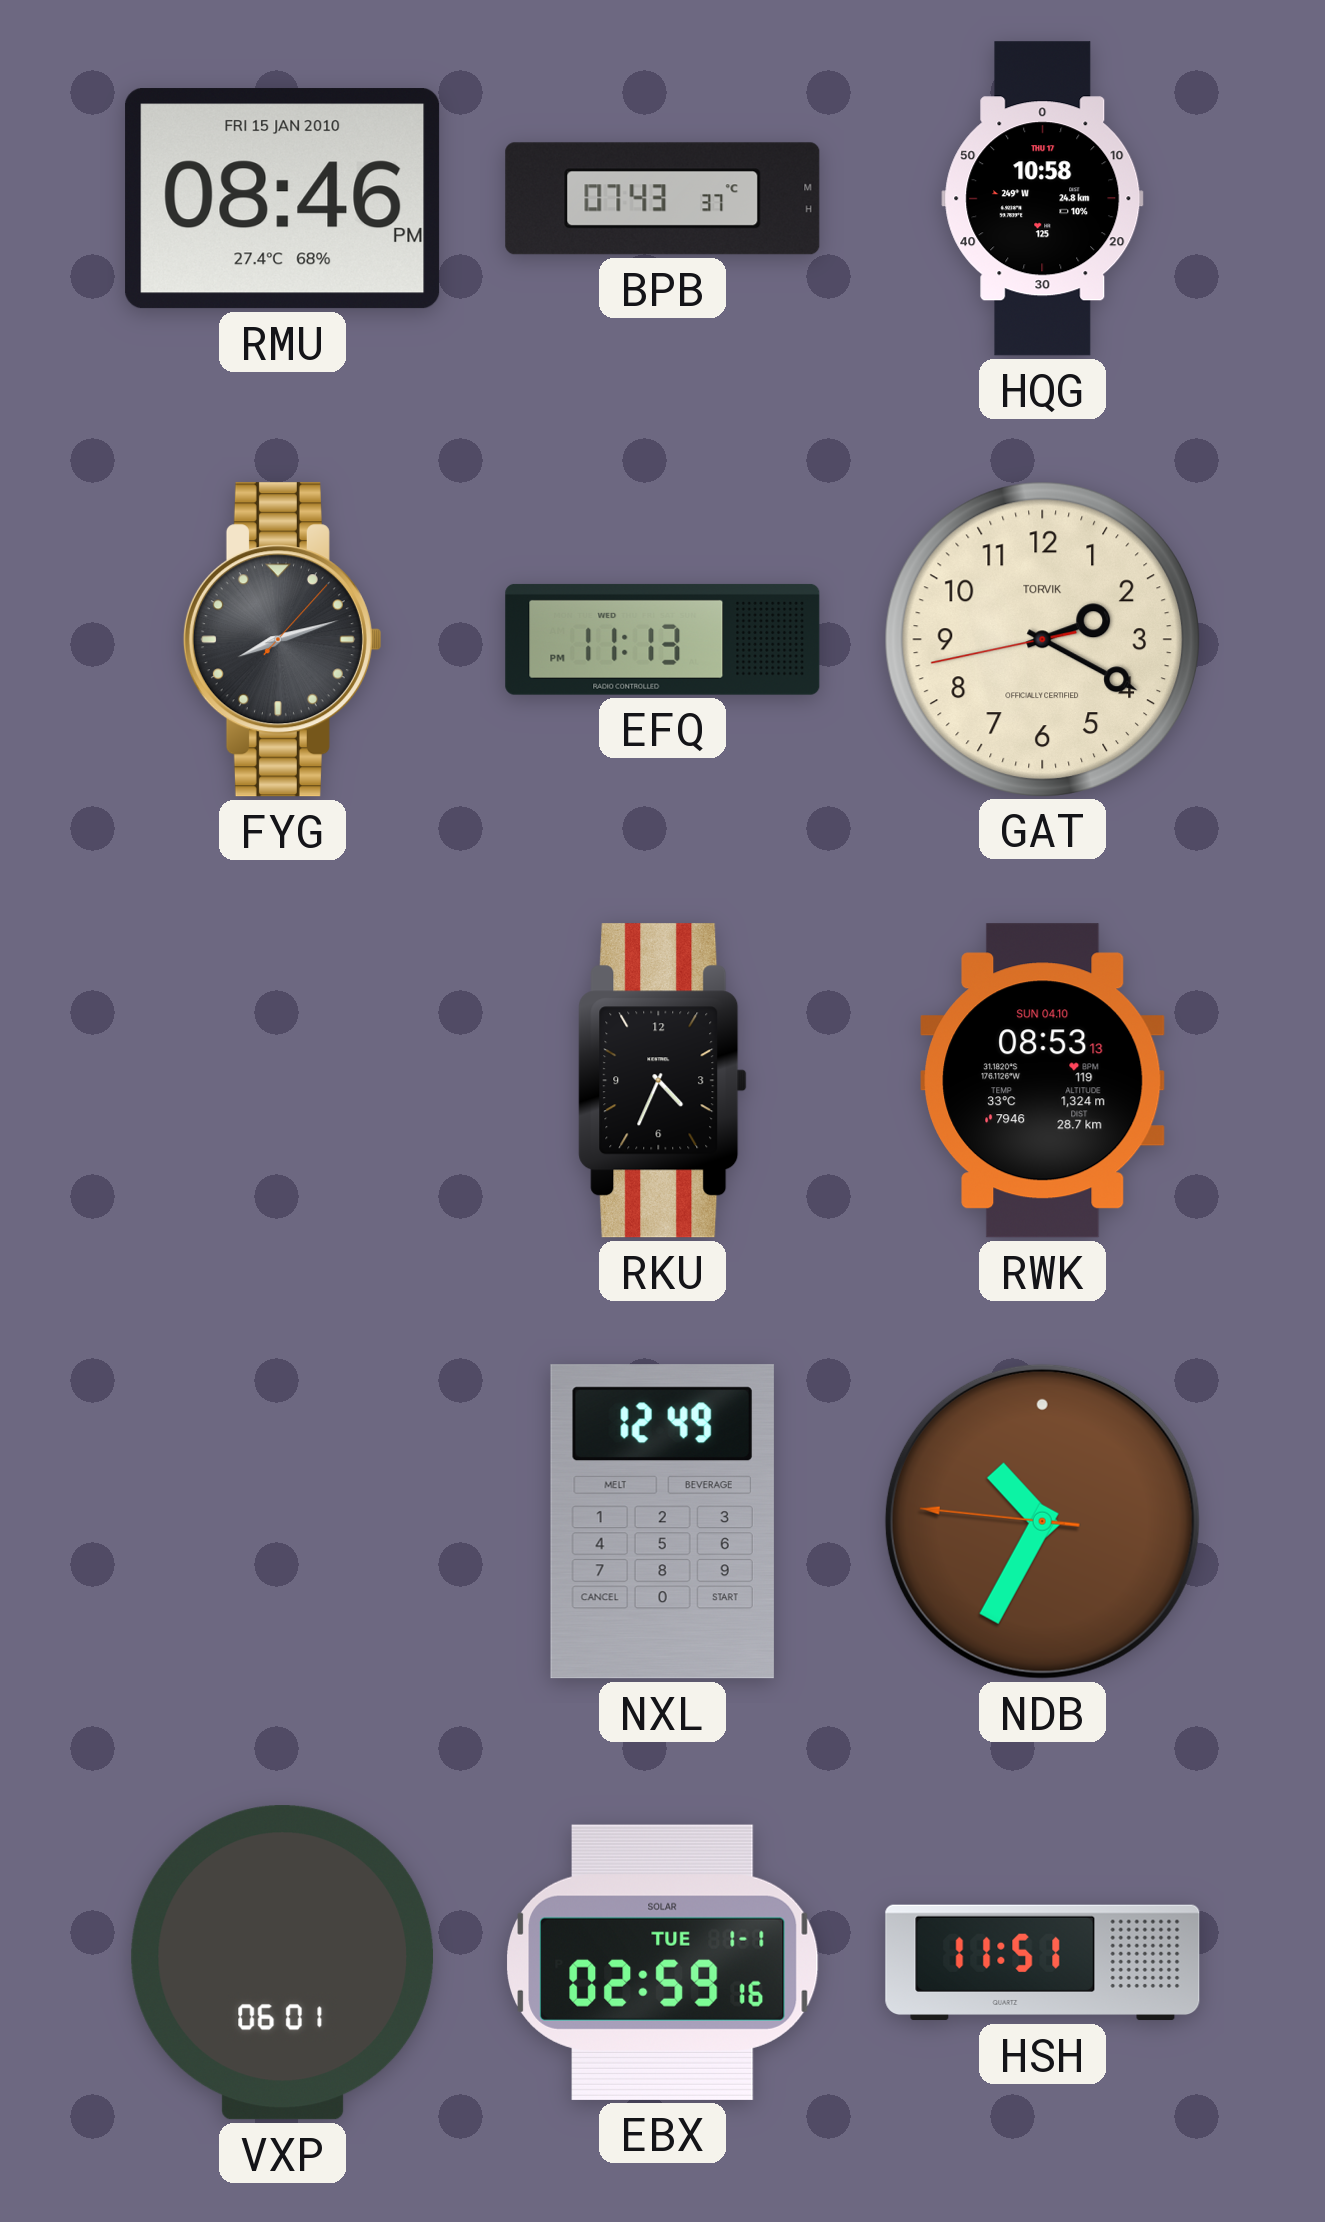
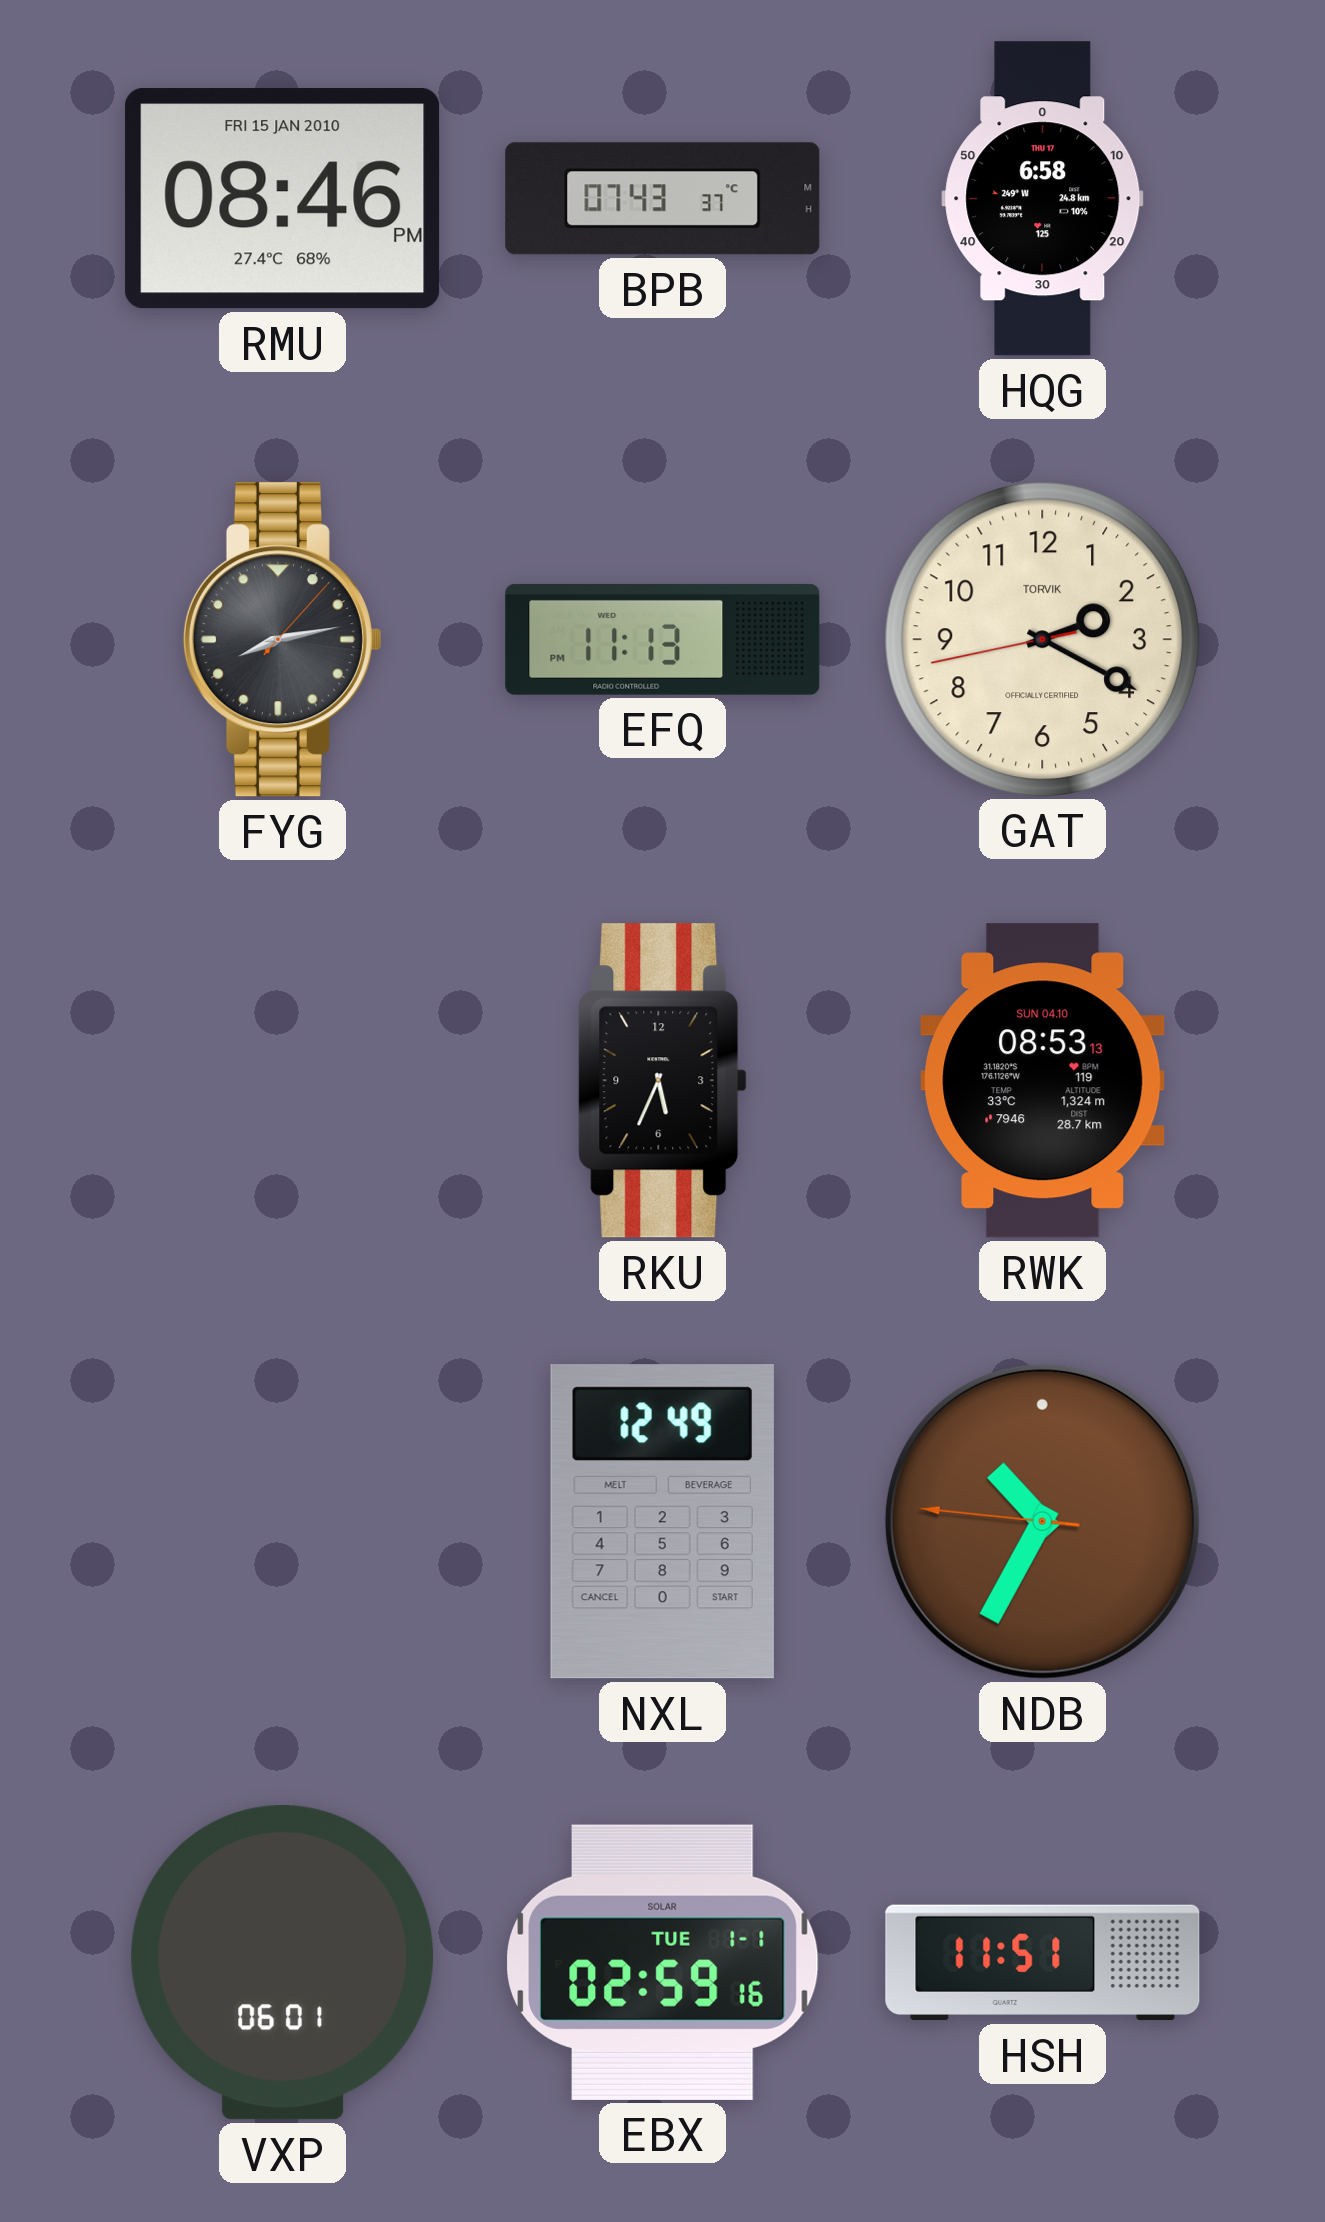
HQG: 10:58 -> 6:58
FYG: 8:12 -> 8:13
RKU: 4:34 -> 5:34
